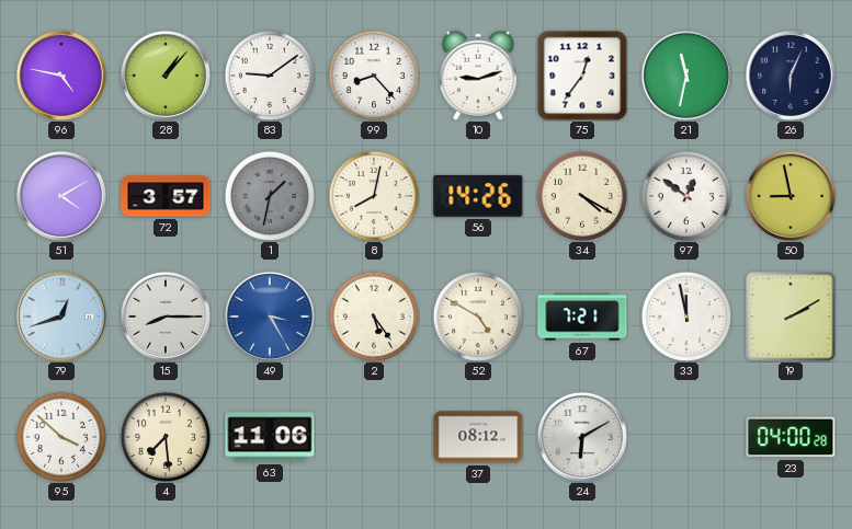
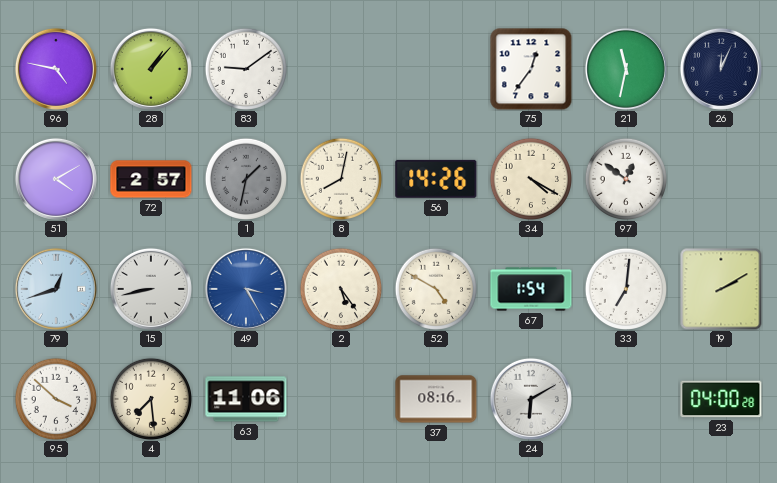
99: 8:23 -> none
10: 9:12 -> none
26: 6:04 -> 12:04
72: 3:57 -> 2:57
50: 8:58 -> none
15: 8:15 -> 8:43
67: 7:21 -> 1:54
33: 11:58 -> 7:01
37: 08:12 -> 08:16
